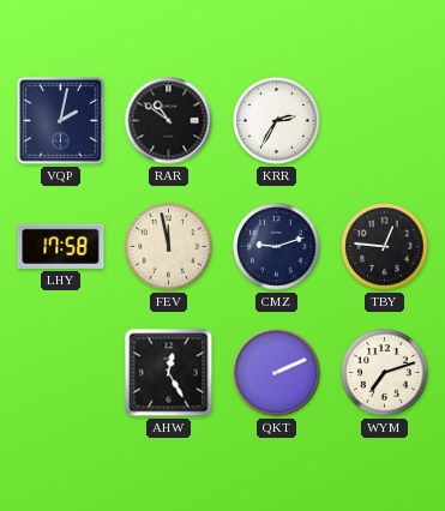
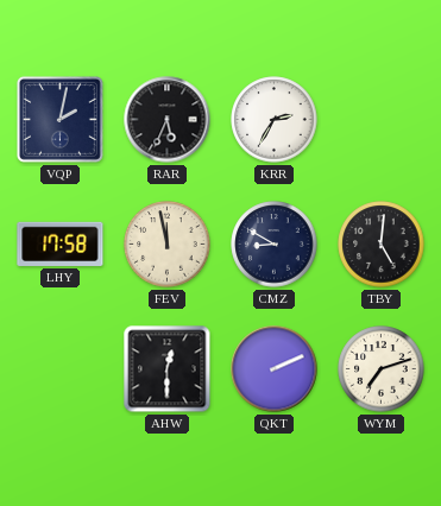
RAR: 10:51 -> 5:34
CMZ: 9:12 -> 8:50
TBY: 12:46 -> 5:01
AHW: 12:25 -> 12:30
